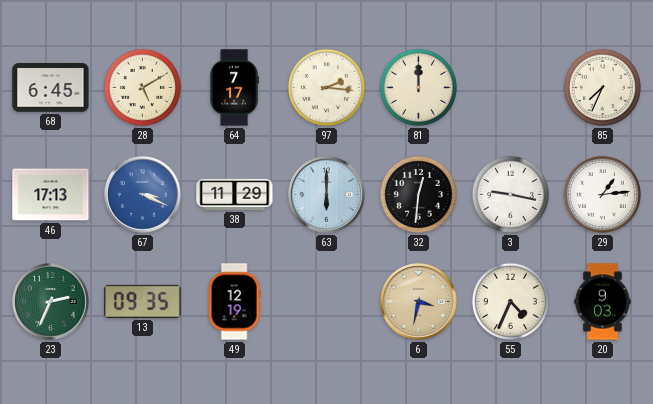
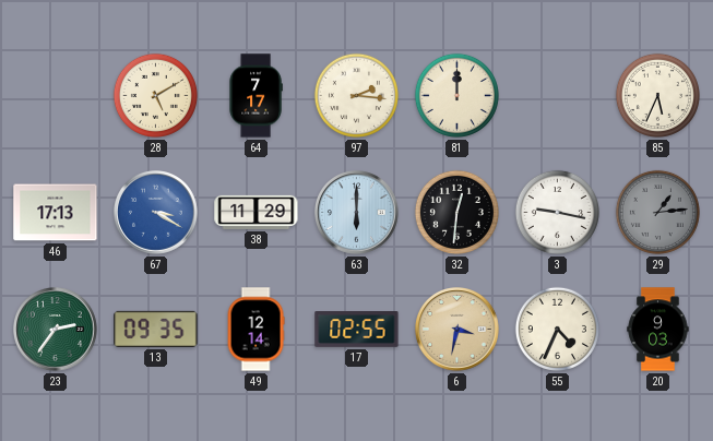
68: 6:45 -> none
85: 7:34 -> 5:34
67: 3:19 -> 3:20
29 dial: white -> grey
23: 2:34 -> 2:36
49: 12:19 -> 12:14
17: none -> 02:55
